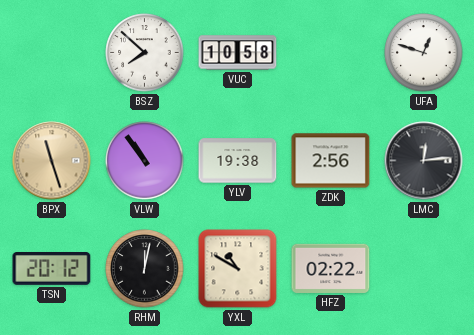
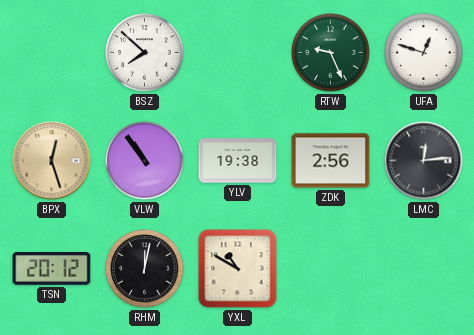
VUC: 10:58 -> none
RTW: none -> 9:26
BPX: 11:27 -> 12:27
HFZ: 02:22 -> none
